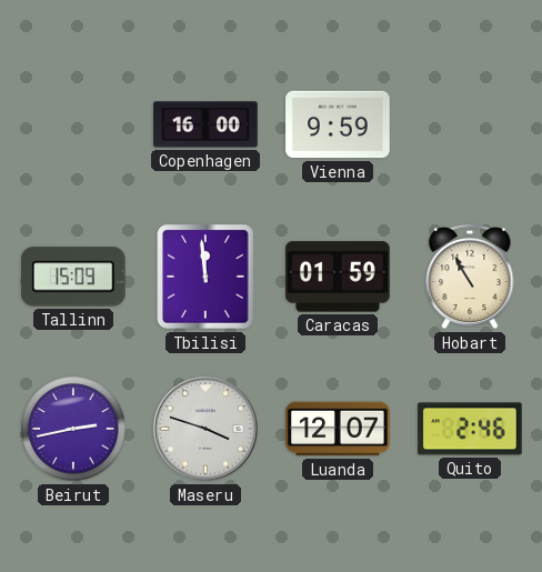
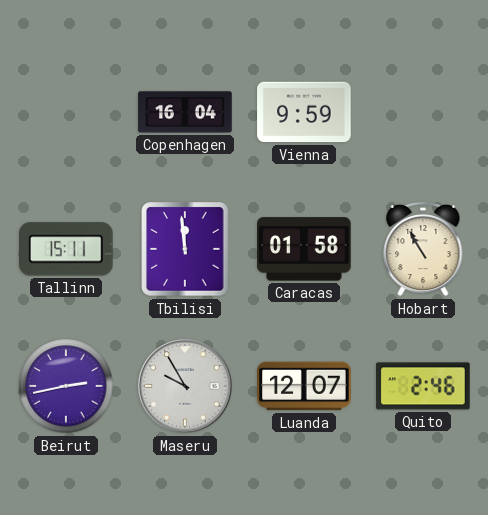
Copenhagen: 16:00 -> 16:04
Tallinn: 15:09 -> 15:11
Caracas: 01:59 -> 01:58
Maseru: 3:48 -> 9:55
